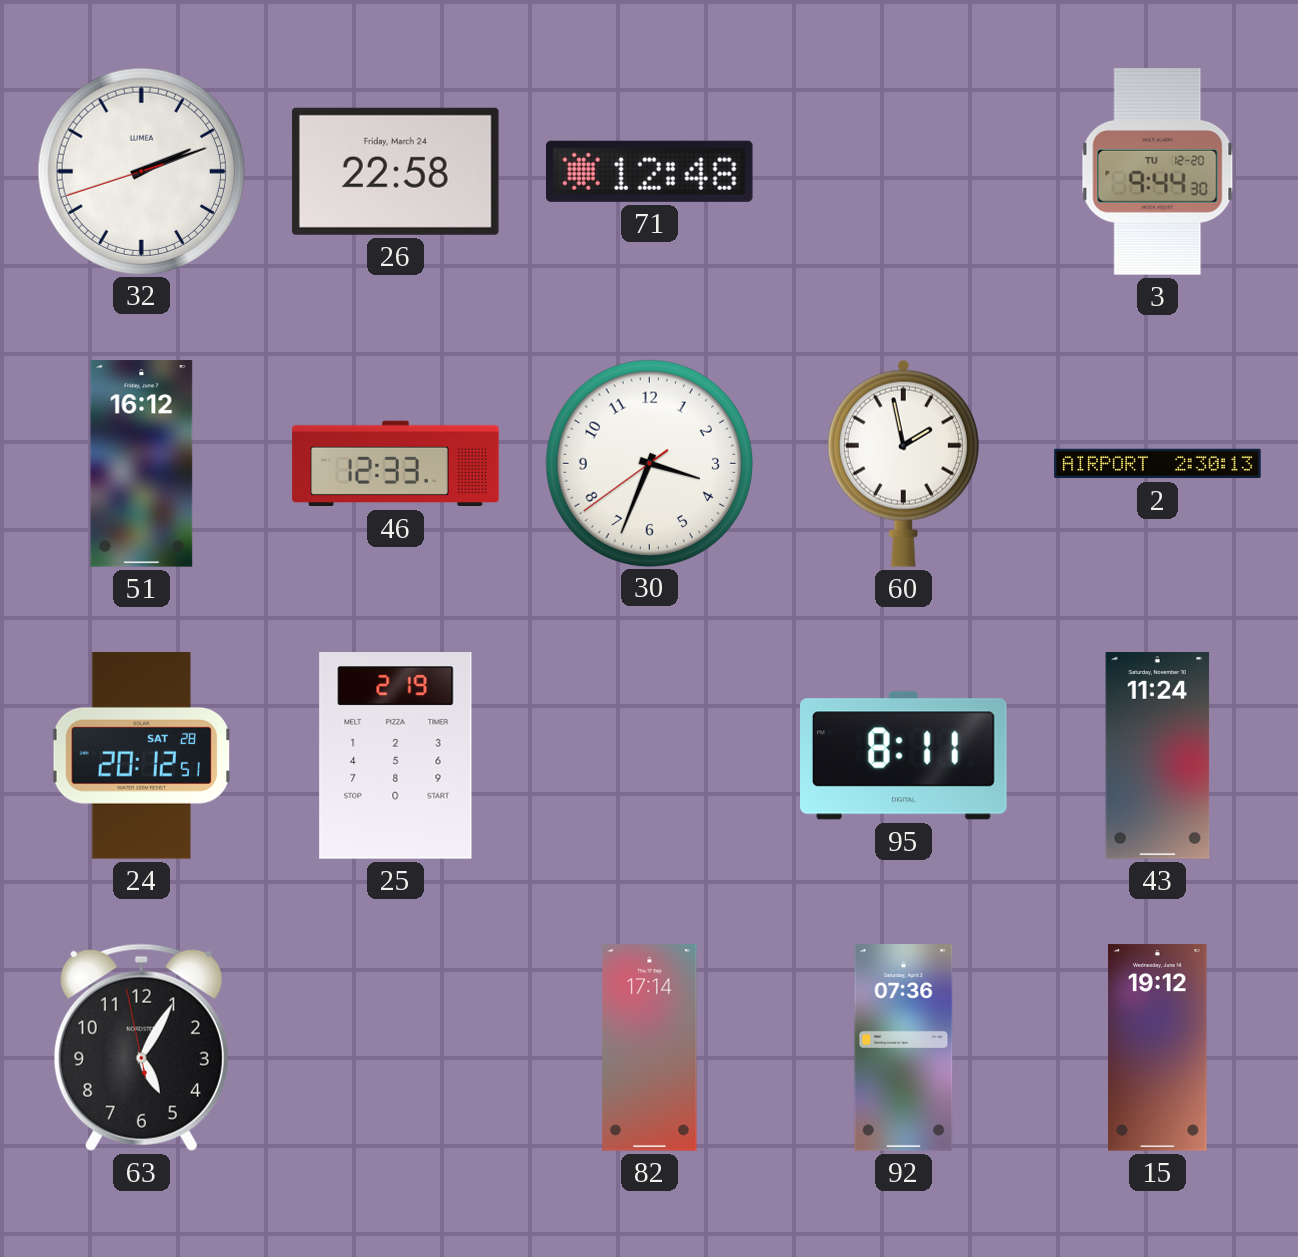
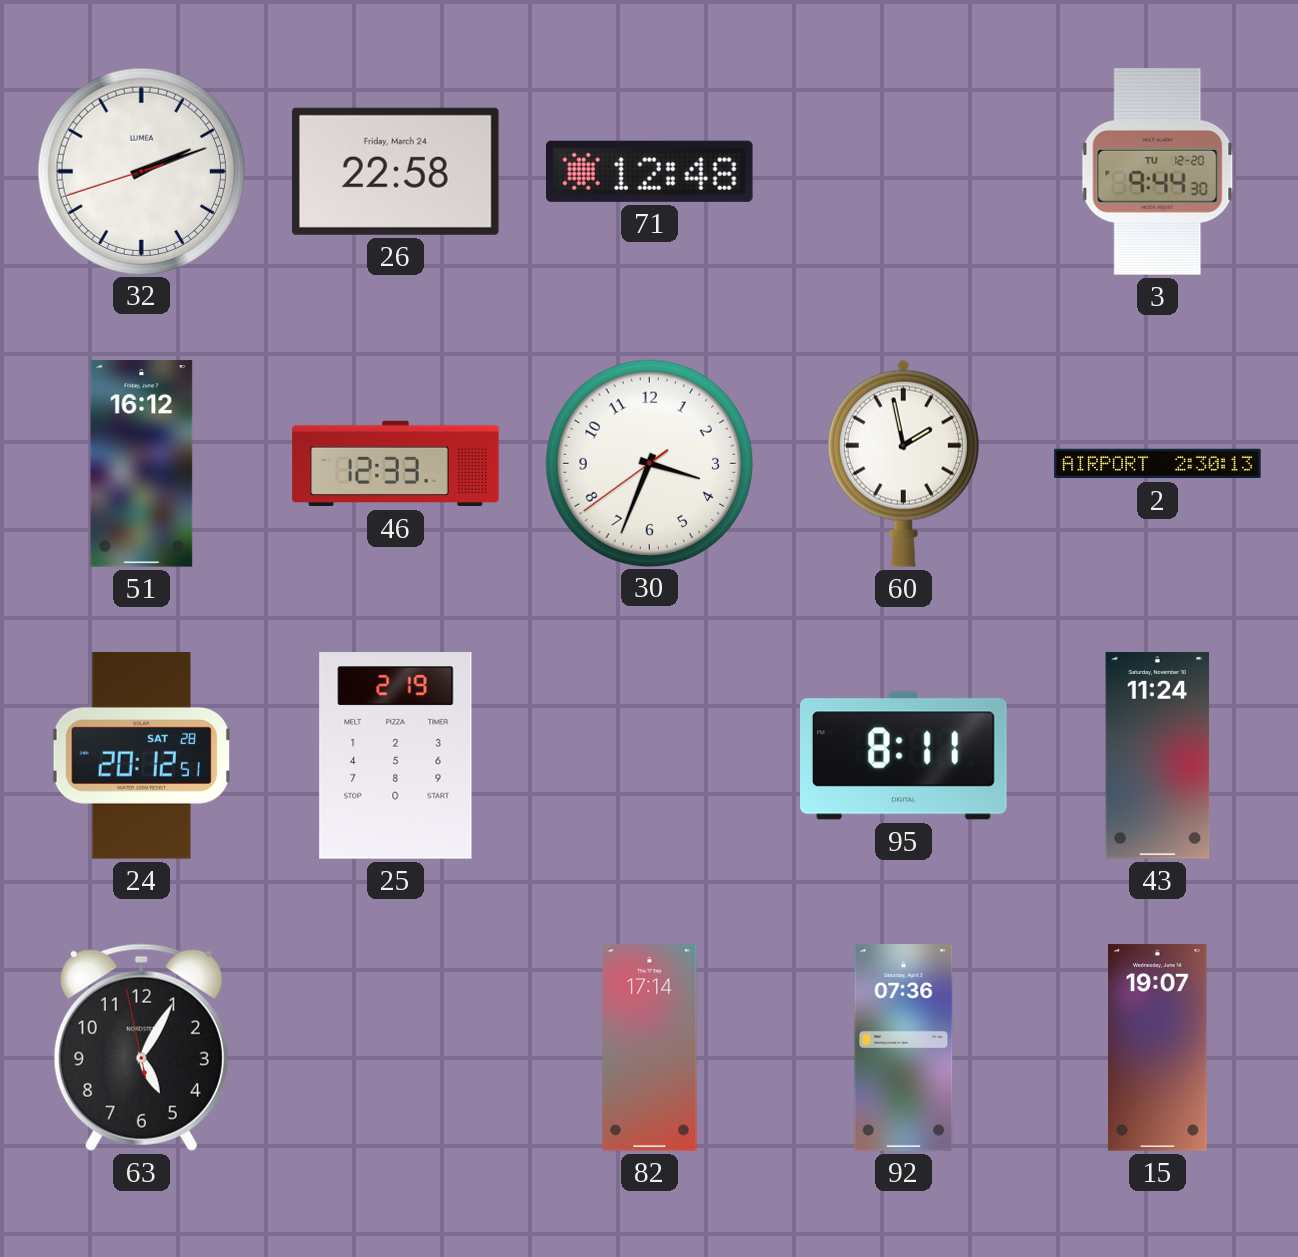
15: 19:12 -> 19:07
